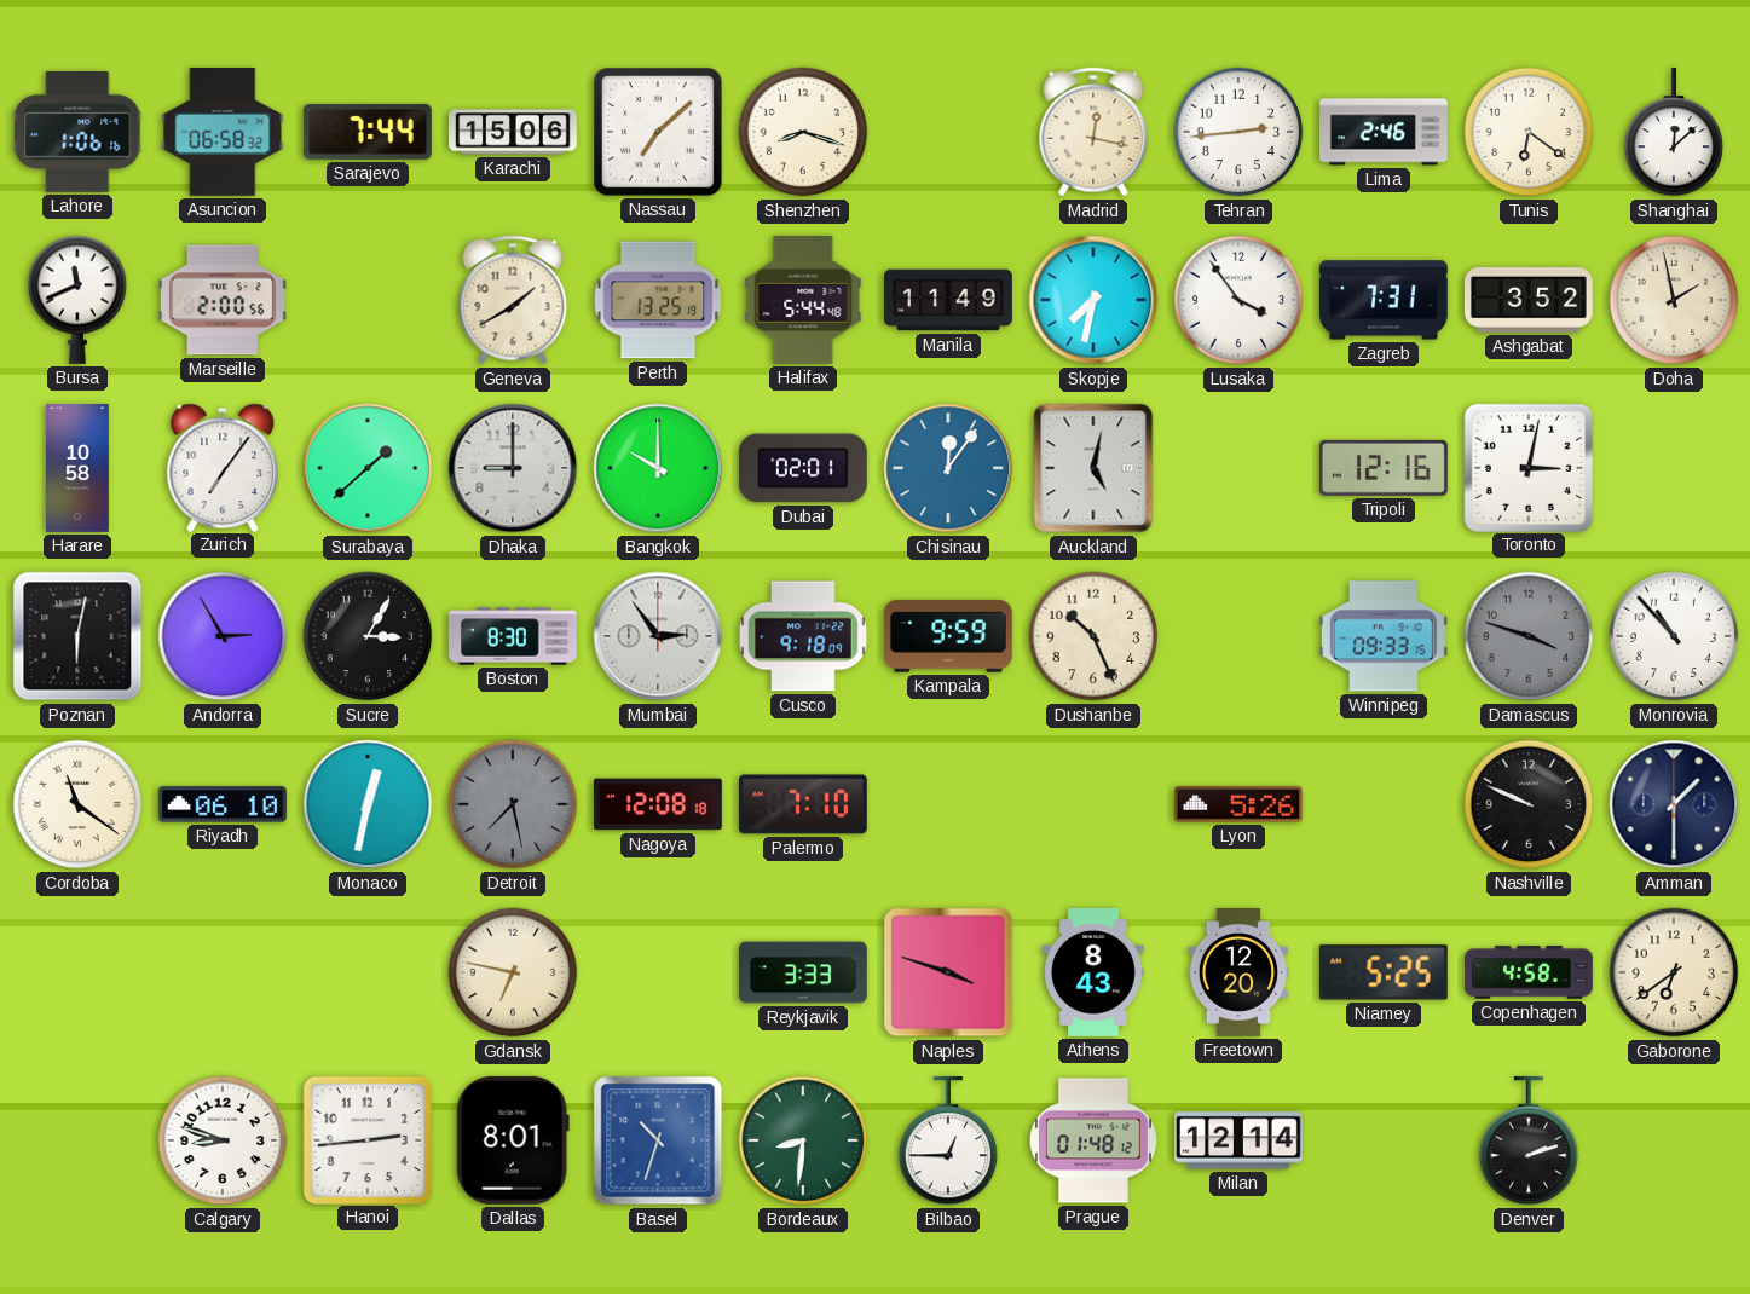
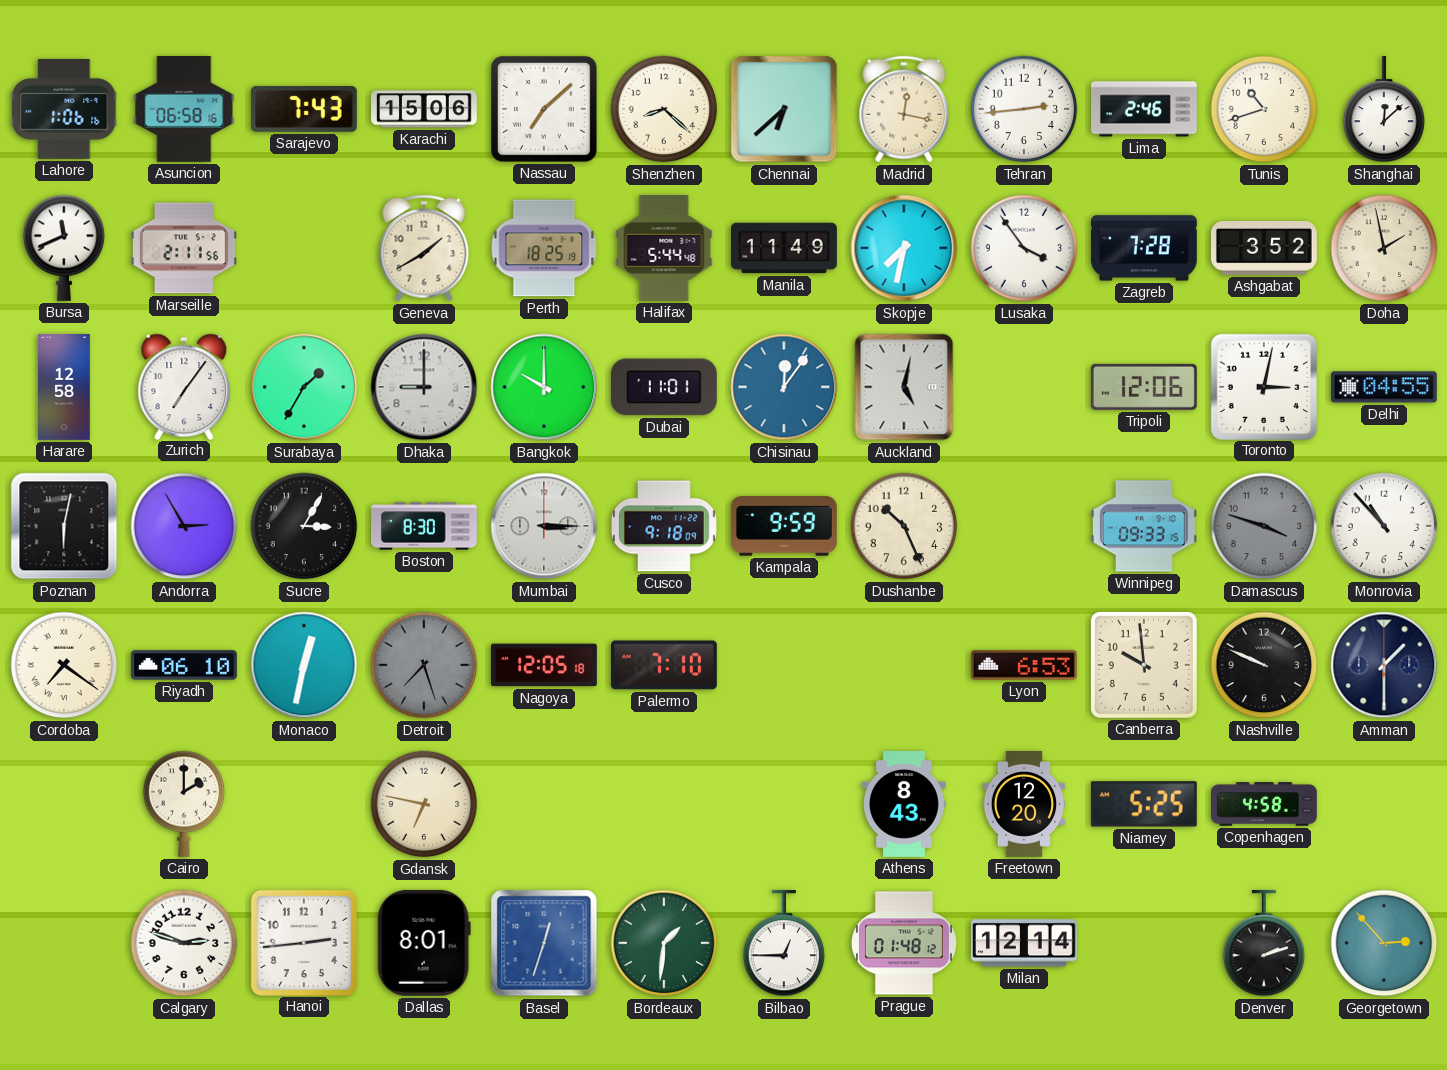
Asuncion: 06:58:32 -> 06:58:16
Sarajevo: 7:44 -> 7:43
Shenzhen: 8:18 -> 8:22
Chennai: none -> 6:38
Tunis: 6:21 -> 10:42
Marseille: 2:00 -> 2:11
Perth: 13:25 -> 18:25
Zagreb: 7:31 -> 7:28
Harare: 10:58 -> 12:58
Surabaya: 1:38 -> 1:35
Dubai: 02:01 -> 11:01
Tripoli: 12:16 -> 12:06
Delhi: none -> 04:55
Mumbai: 2:54 -> 3:15
Cordoba: 11:21 -> 7:21
Detroit: 7:28 -> 7:27
Nagoya: 12:08 -> 12:05
Lyon: 5:26 -> 6:53
Canberra: none -> 9:59
Cairo: none -> 2:00
Reykjavik: 3:33 -> none
Naples: 3:48 -> none
Gaborone: 6:39 -> none
Calgary: 8:48 -> 2:48
Basel: 10:33 -> 12:33
Bordeaux: 8:31 -> 1:31
Georgetown: none -> 2:53
